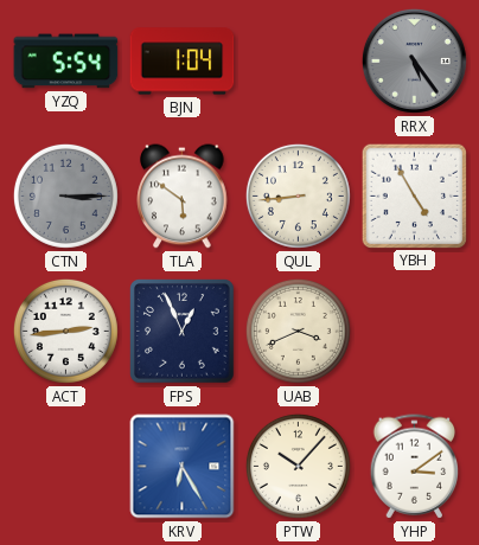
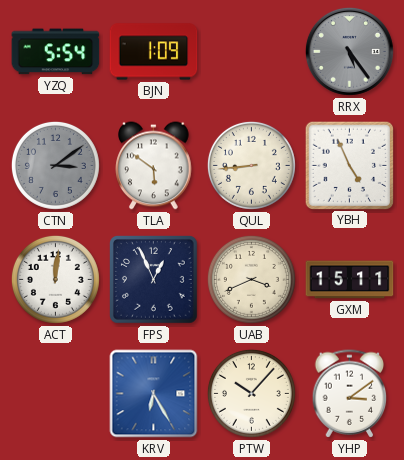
BJN: 1:04 -> 1:09
CTN: 3:15 -> 3:09
YBH: 4:55 -> 4:56
ACT: 2:44 -> 12:01
GXM: none -> 15:11
